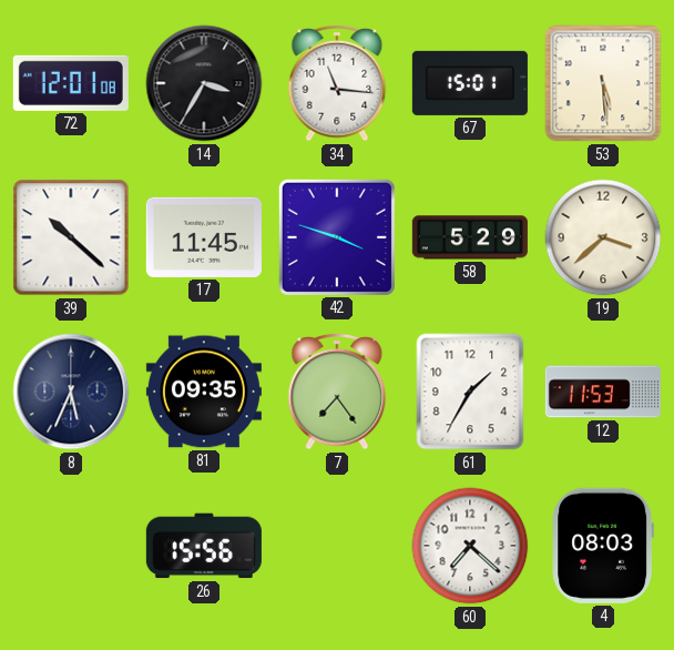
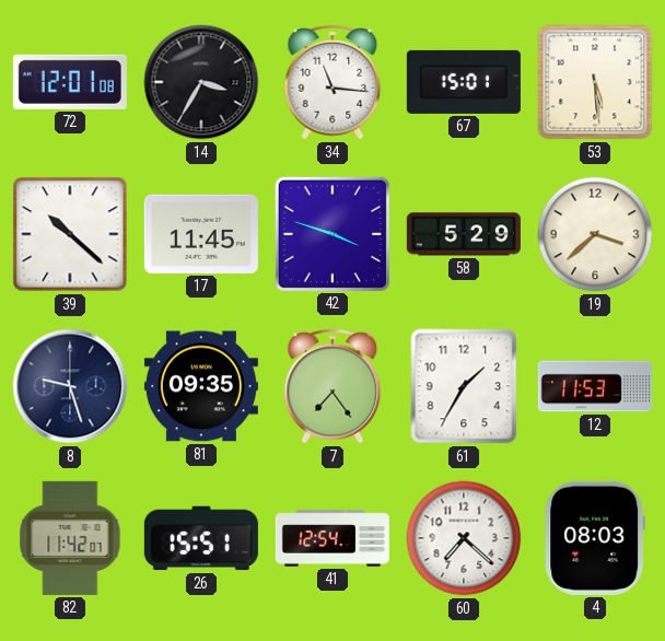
8: 5:34 -> 9:27
82: none -> 11:42
26: 15:56 -> 15:51
41: none -> 12:54
